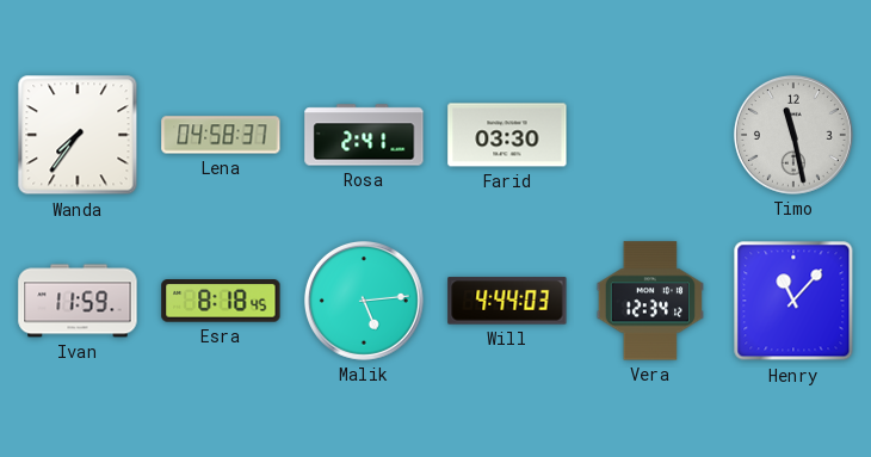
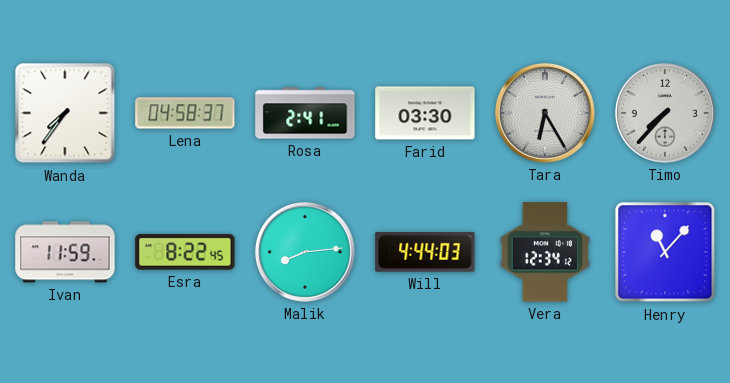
Tara: none -> 6:25
Timo: 11:28 -> 7:37
Esra: 8:18 -> 8:22
Malik: 5:14 -> 8:14
